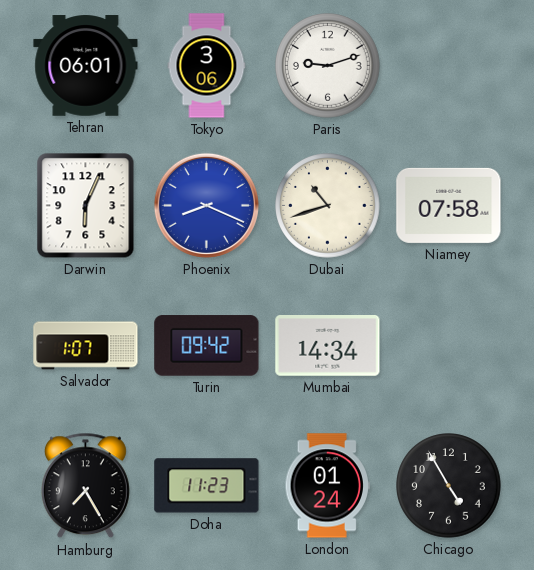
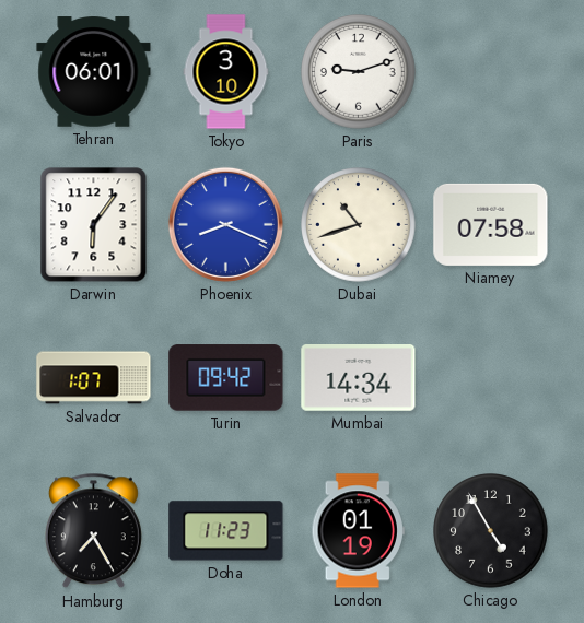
Tokyo: 3:06 -> 3:10
Darwin: 6:04 -> 6:06
London: 01:24 -> 01:19
